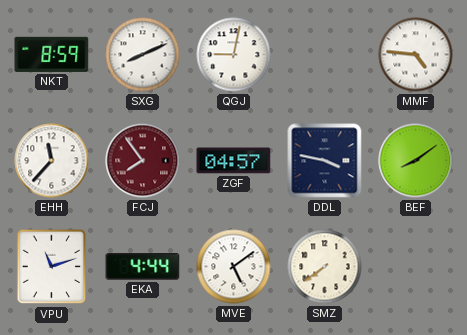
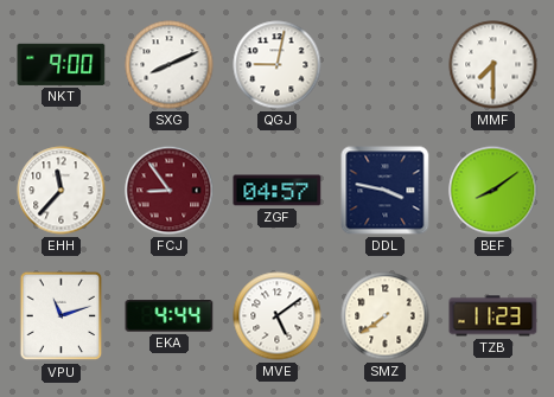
NKT: 8:59 -> 9:00
MMF: 4:46 -> 7:30
FCJ: 7:54 -> 8:54
TZB: none -> 11:23
